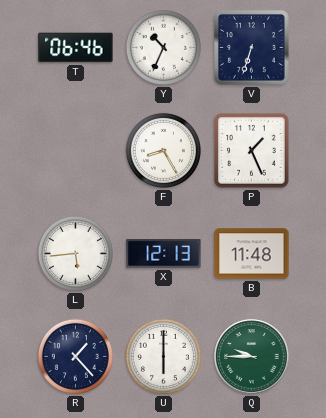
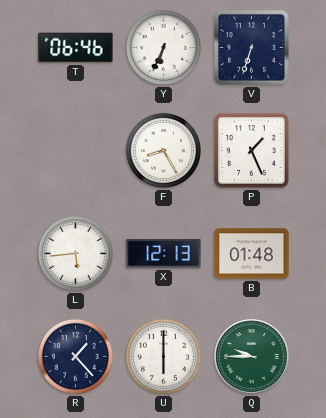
Y: 10:34 -> 6:34
B: 11:48 -> 01:48
